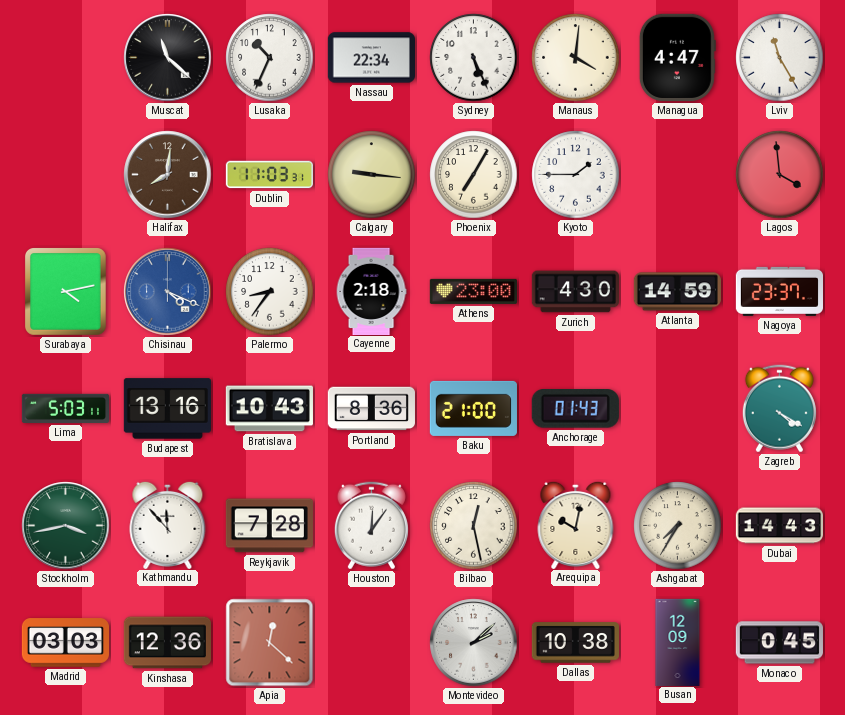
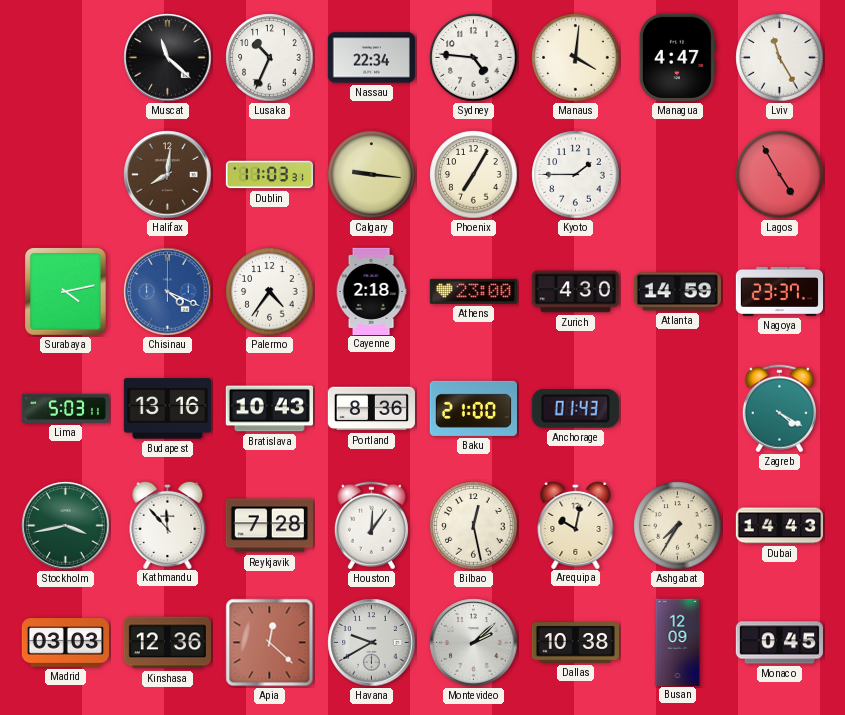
Sydney: 5:26 -> 4:46
Lagos: 3:59 -> 4:55
Palermo: 8:36 -> 4:36
Havana: none -> 9:40
